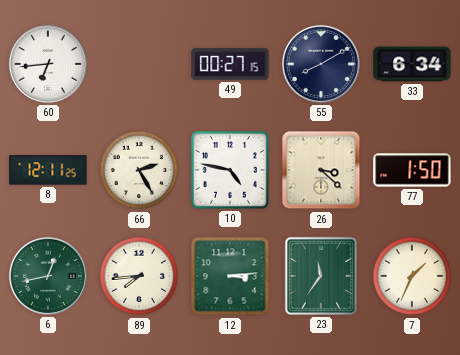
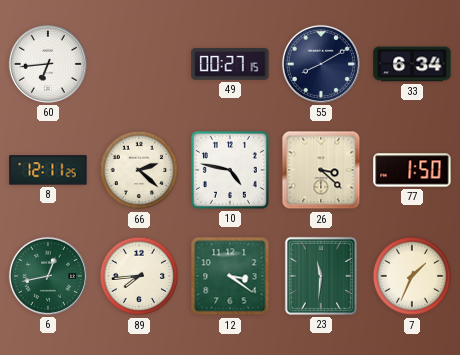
66: 2:25 -> 2:22
12: 3:14 -> 3:21
23: 11:36 -> 11:31
